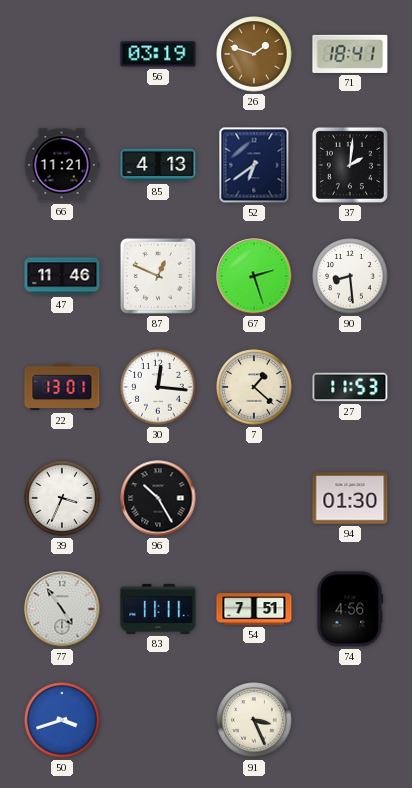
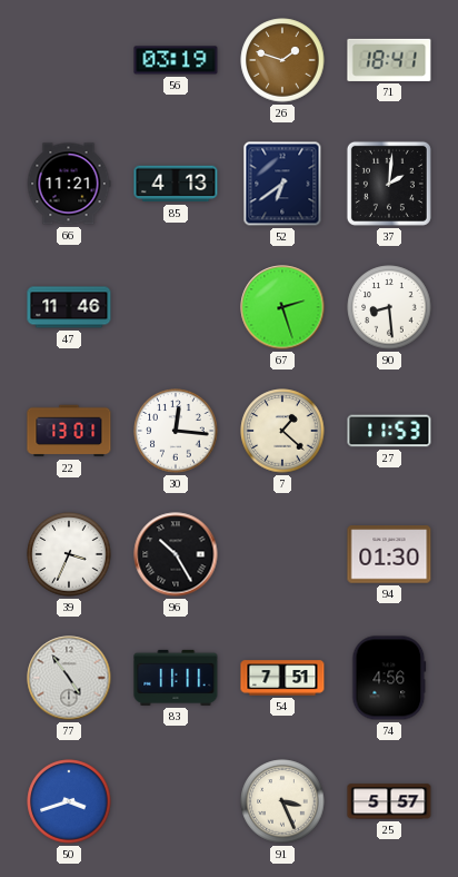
87: 12:49 -> none
25: none -> 5:57
